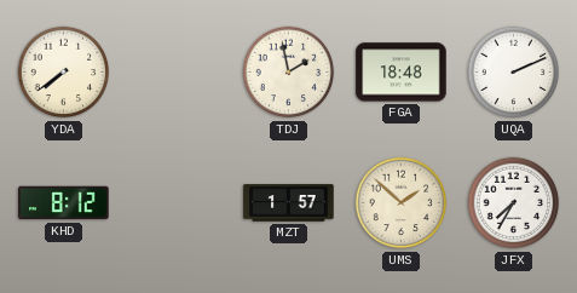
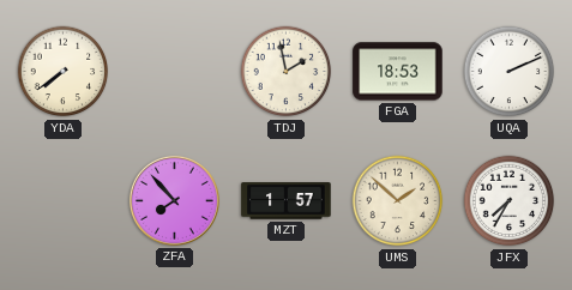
FGA: 18:48 -> 18:53
KHD: 8:12 -> none
ZFA: none -> 7:53
